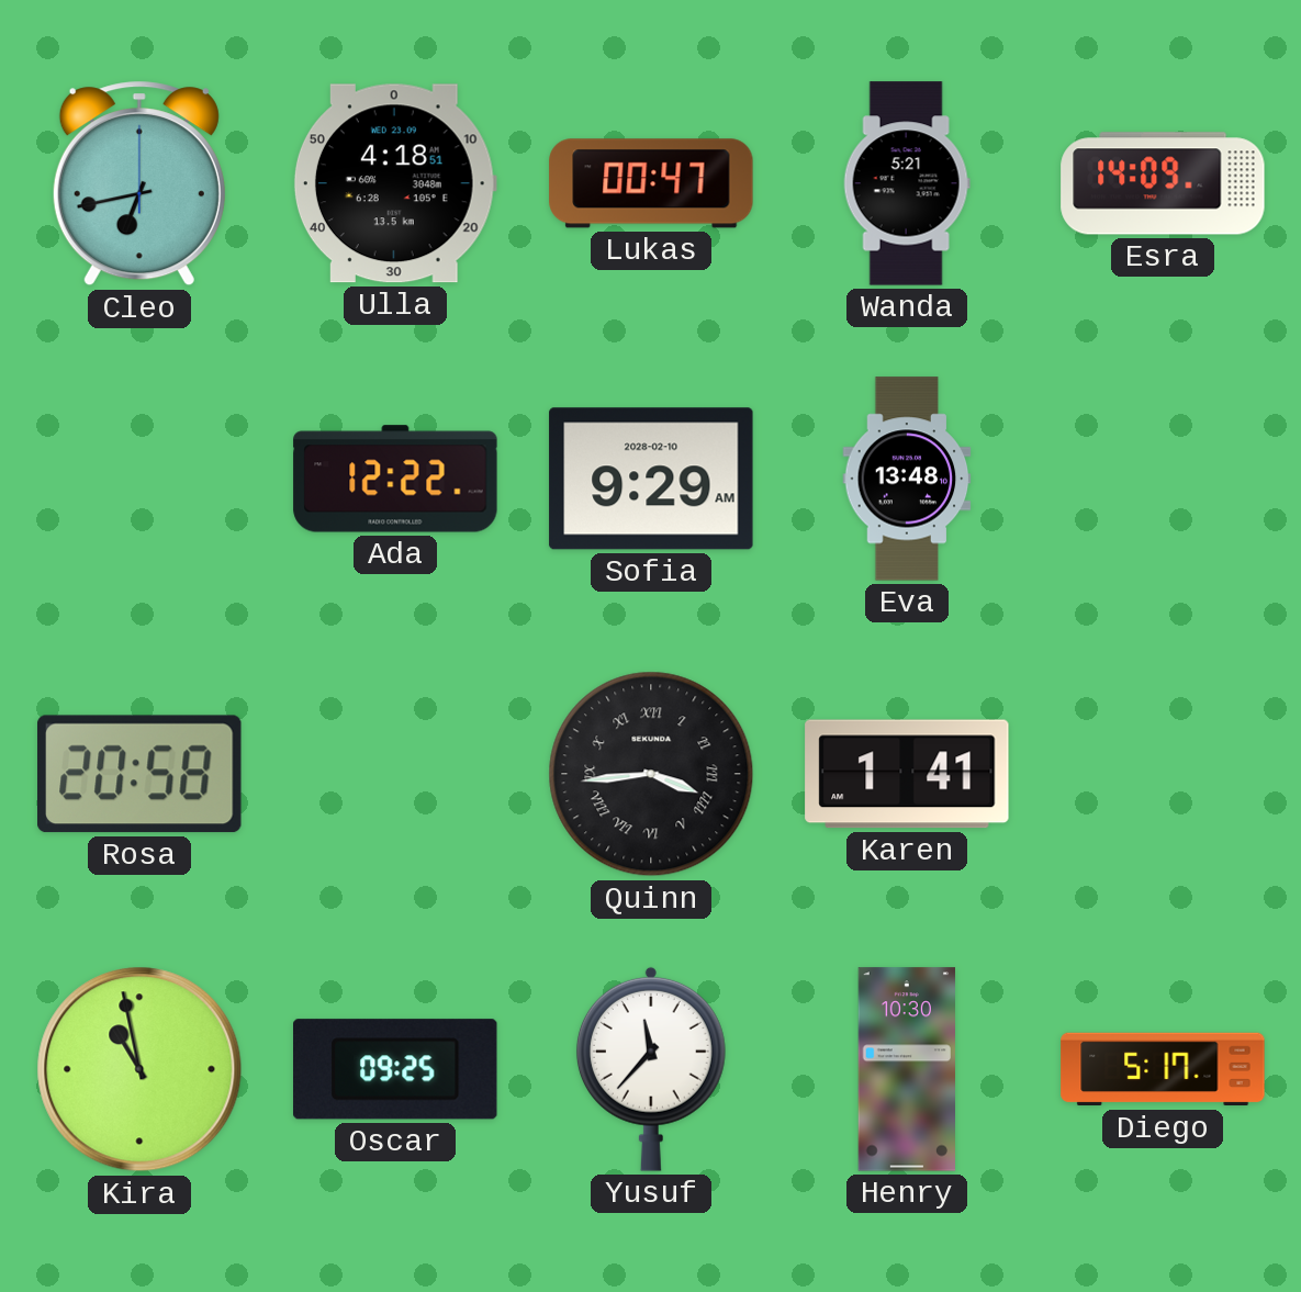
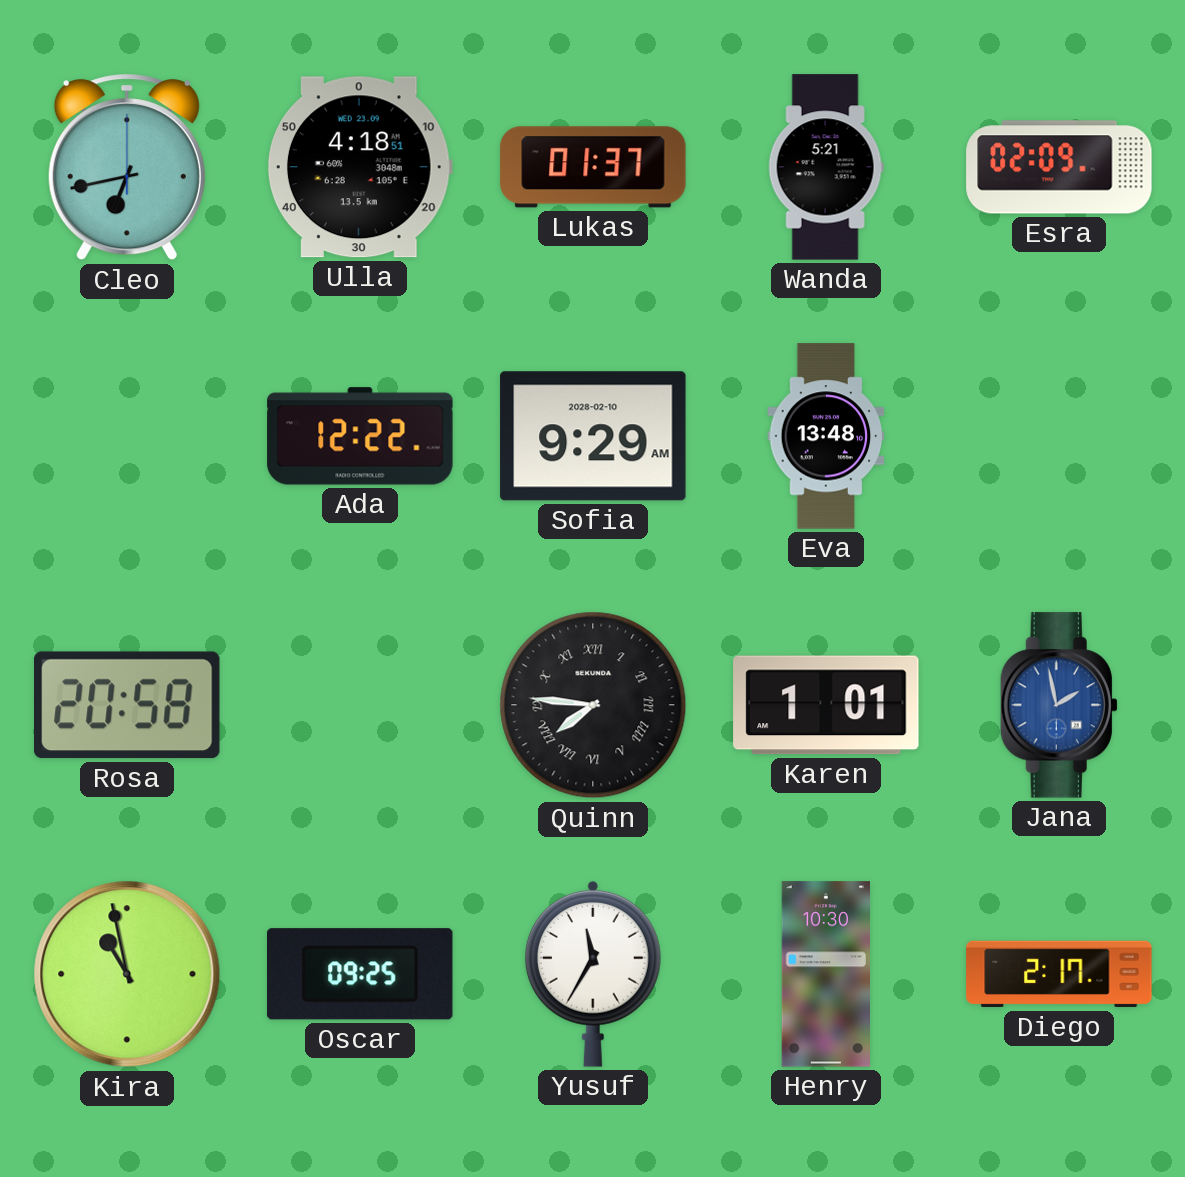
Lukas: 00:47 -> 01:37
Esra: 14:09 -> 02:09
Quinn: 3:44 -> 7:46
Karen: 1:41 -> 1:01
Jana: none -> 1:58
Yusuf: 11:37 -> 11:35
Diego: 5:17 -> 2:17
